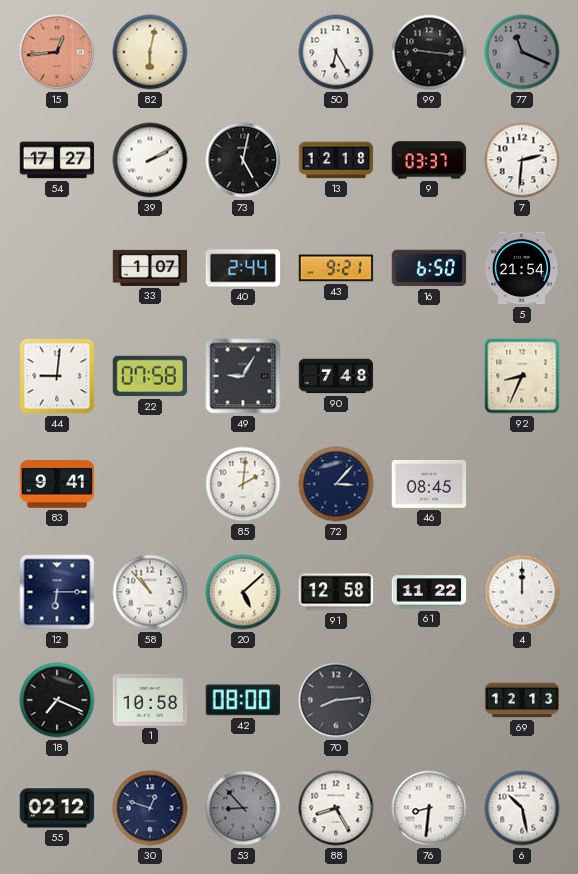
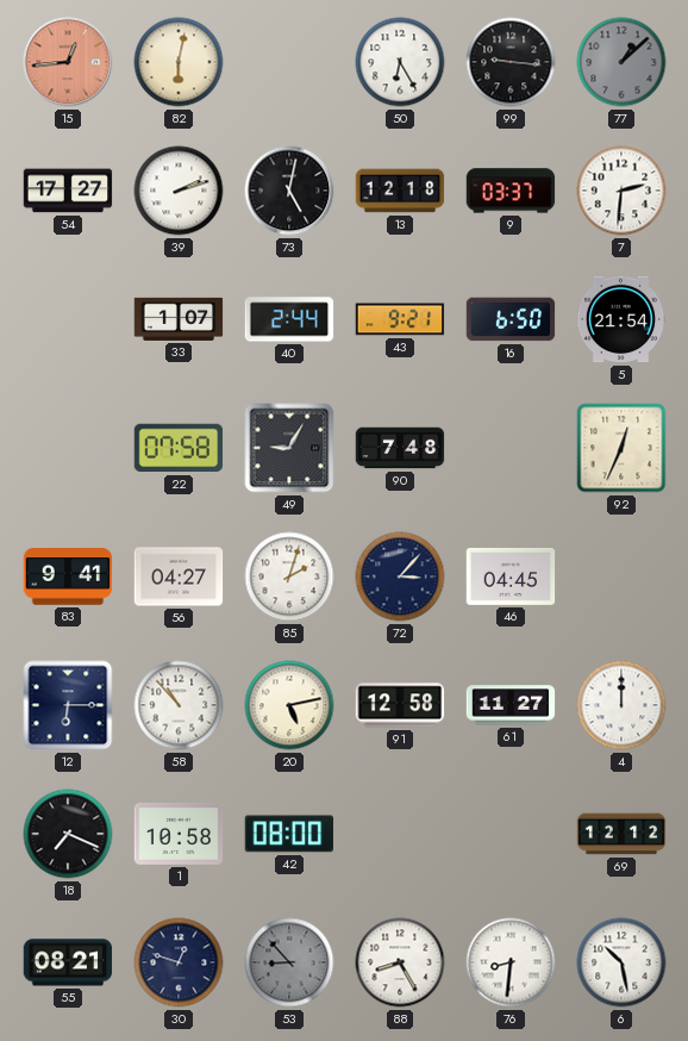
77: 11:19 -> 1:08
39: 2:10 -> 2:12
44: 9:01 -> none
92: 8:34 -> 12:34
56: none -> 04:27
85: 2:01 -> 2:03
46: 08:45 -> 04:45
20: 5:08 -> 5:13
61: 11:22 -> 11:27
70: 8:14 -> none
69: 12:13 -> 12:12
55: 02:12 -> 08:21
